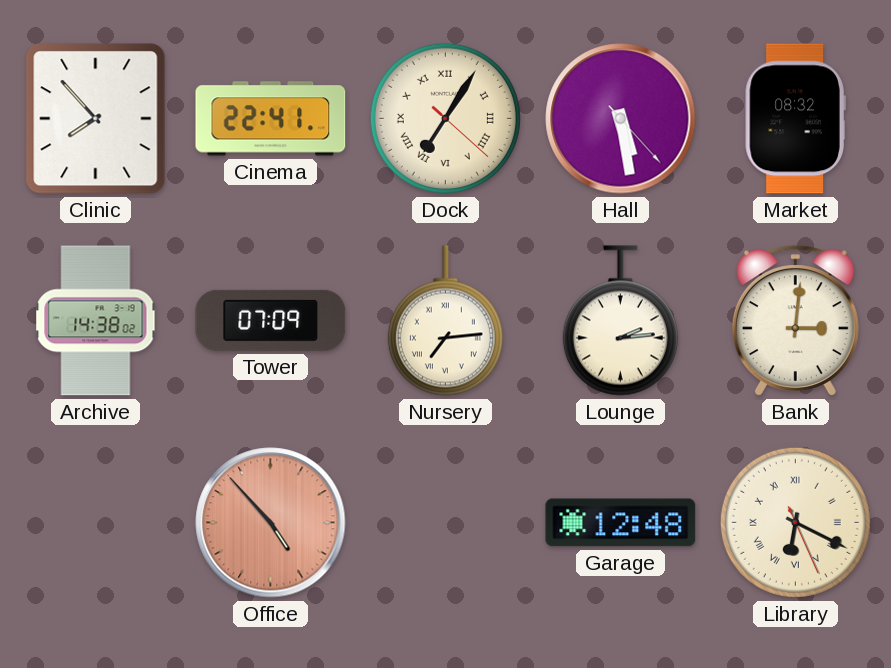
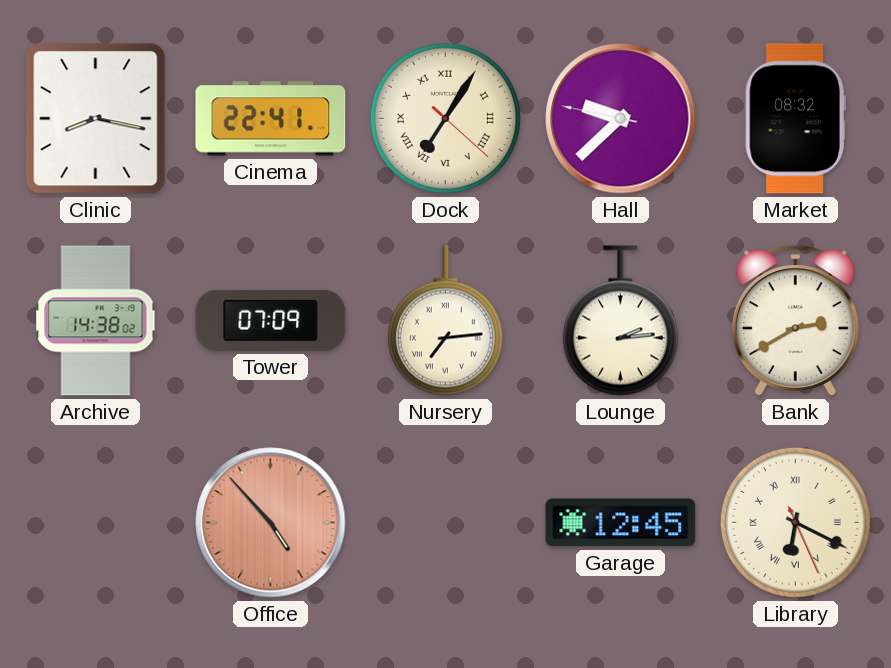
Clinic: 7:53 -> 8:17
Hall: 5:28 -> 9:37
Bank: 3:01 -> 2:40
Garage: 12:48 -> 12:45
